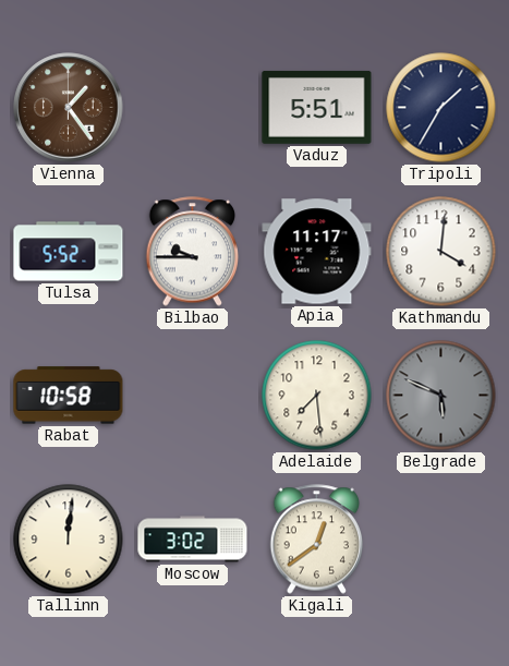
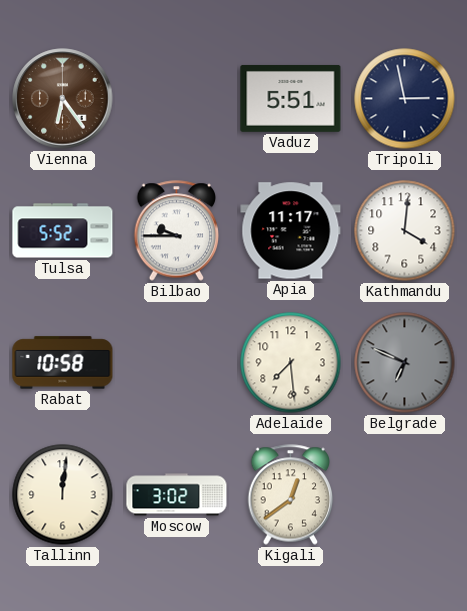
Vienna: 1:24 -> 6:24
Tripoli: 1:35 -> 2:58
Belgrade: 5:49 -> 6:49
